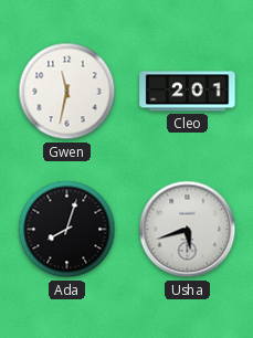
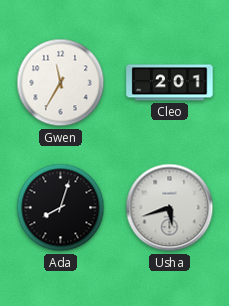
Gwen: 11:32 -> 11:35
